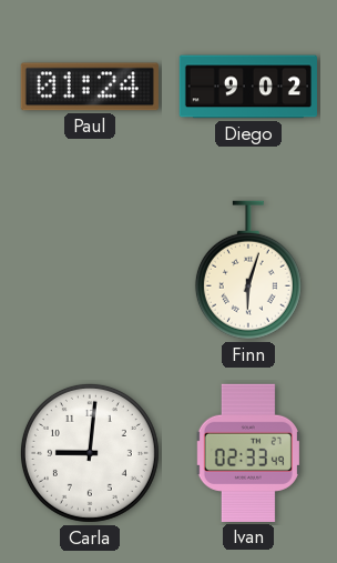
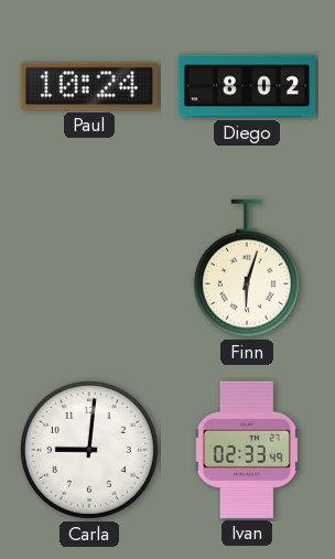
Paul: 01:24 -> 10:24
Diego: 9:02 -> 8:02
